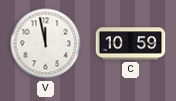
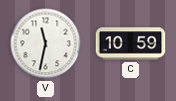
V: 11:58 -> 11:32
